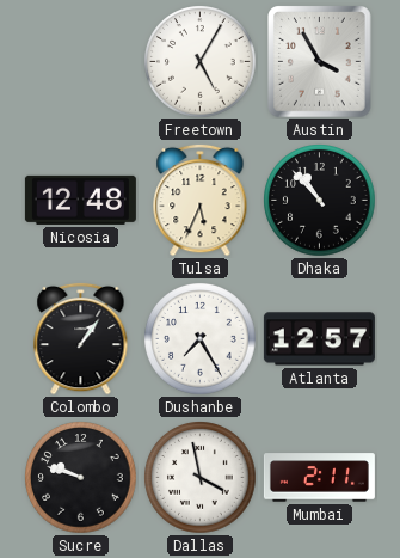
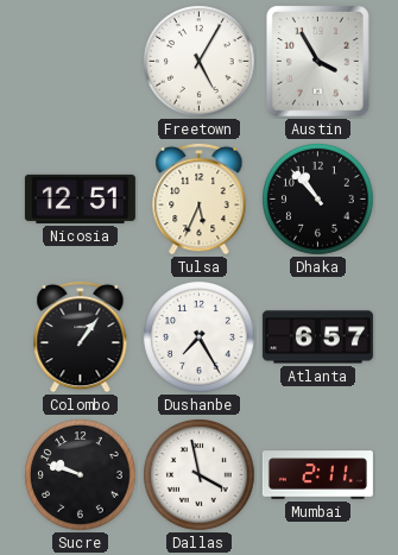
Nicosia: 12:48 -> 12:51
Atlanta: 12:57 -> 6:57
